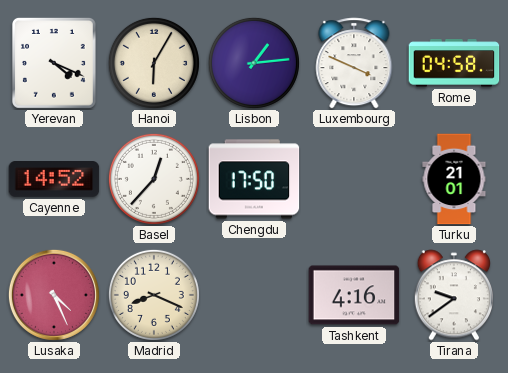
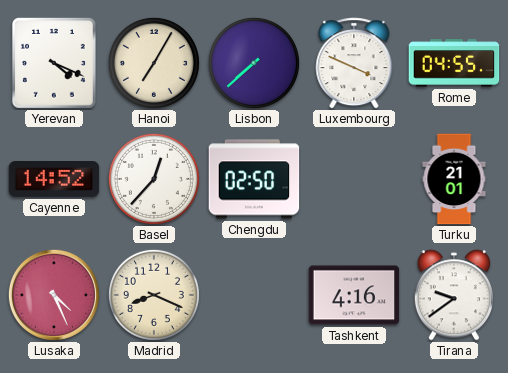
Hanoi: 6:05 -> 7:05
Lisbon: 1:14 -> 7:38
Rome: 04:58 -> 04:55
Chengdu: 17:50 -> 02:50
